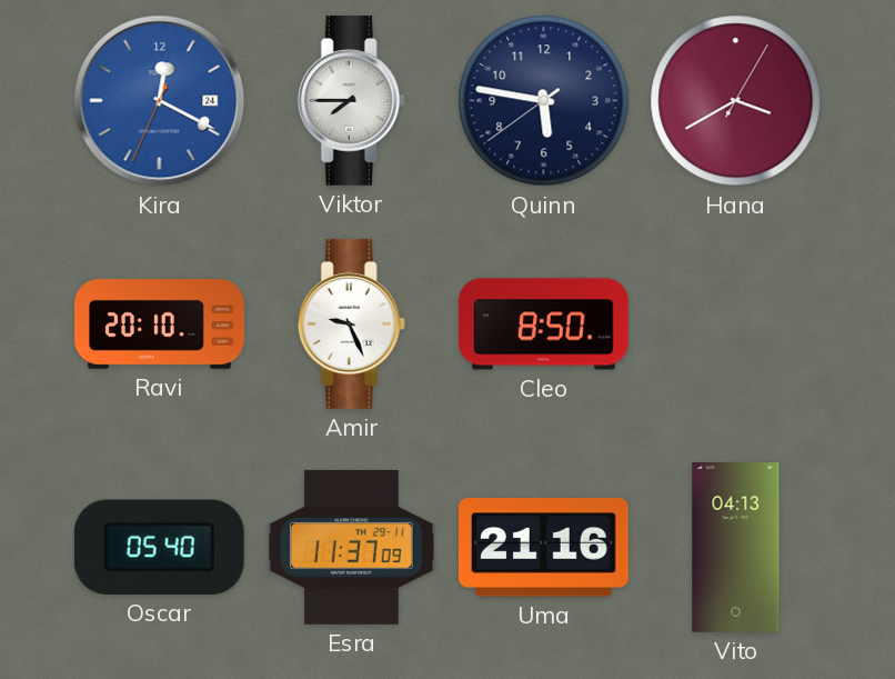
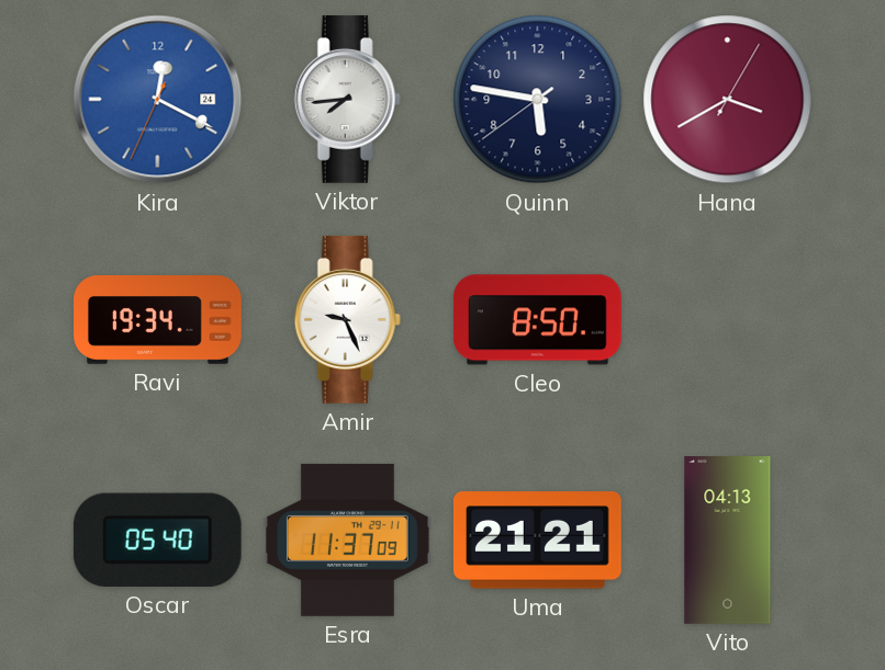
Viktor: 7:45 -> 7:44
Ravi: 20:10 -> 19:34
Uma: 21:16 -> 21:21
